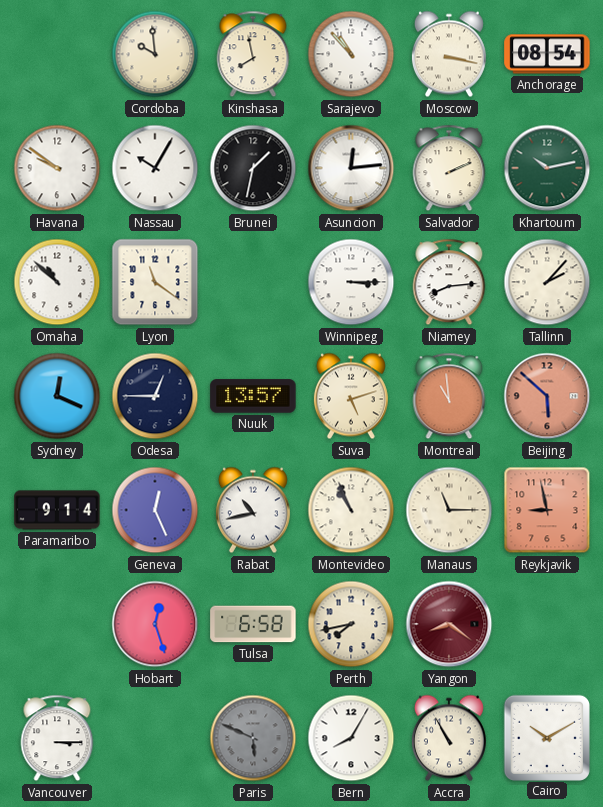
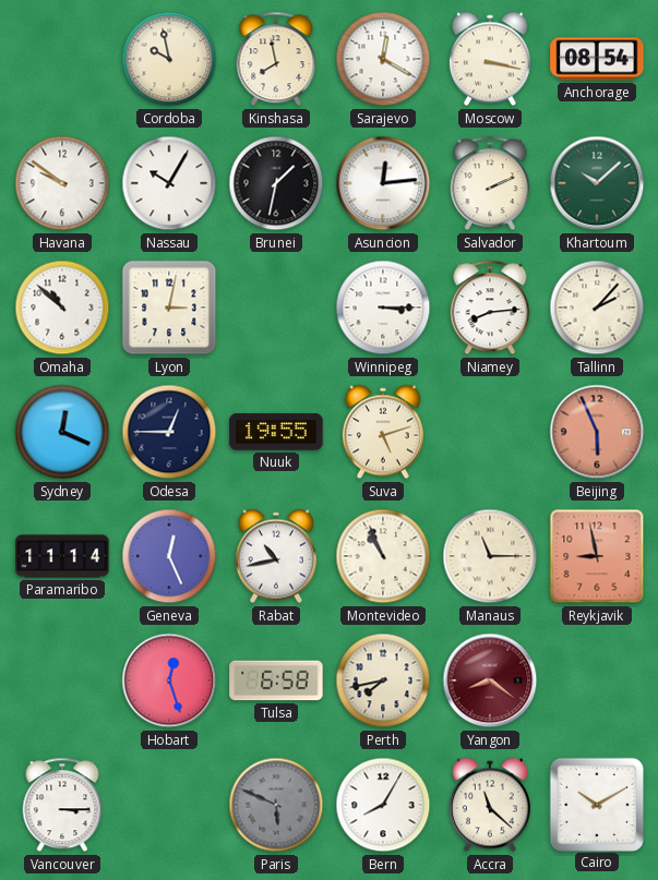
Cordoba: 9:59 -> 9:58
Sarajevo: 10:53 -> 12:20
Khartoum: 10:13 -> 10:08
Lyon: 11:21 -> 3:02
Nuuk: 13:57 -> 19:55
Montreal: 10:59 -> none
Beijing: 5:52 -> 5:56
Paramaribo: 9:14 -> 11:14
Accra: 10:55 -> 11:22
